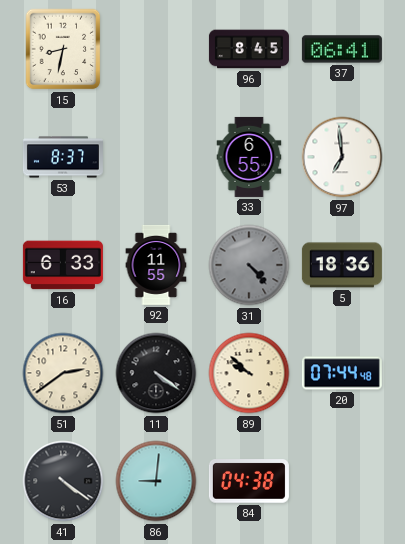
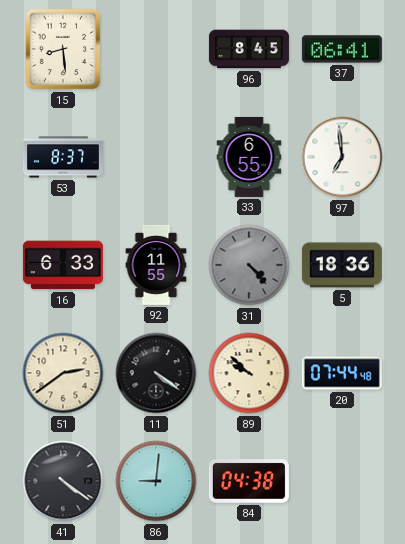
15: 8:32 -> 8:29
